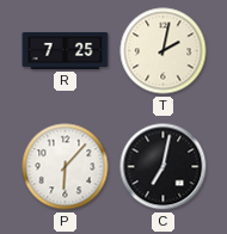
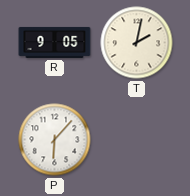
R: 7:25 -> 9:05
C: 7:02 -> none
